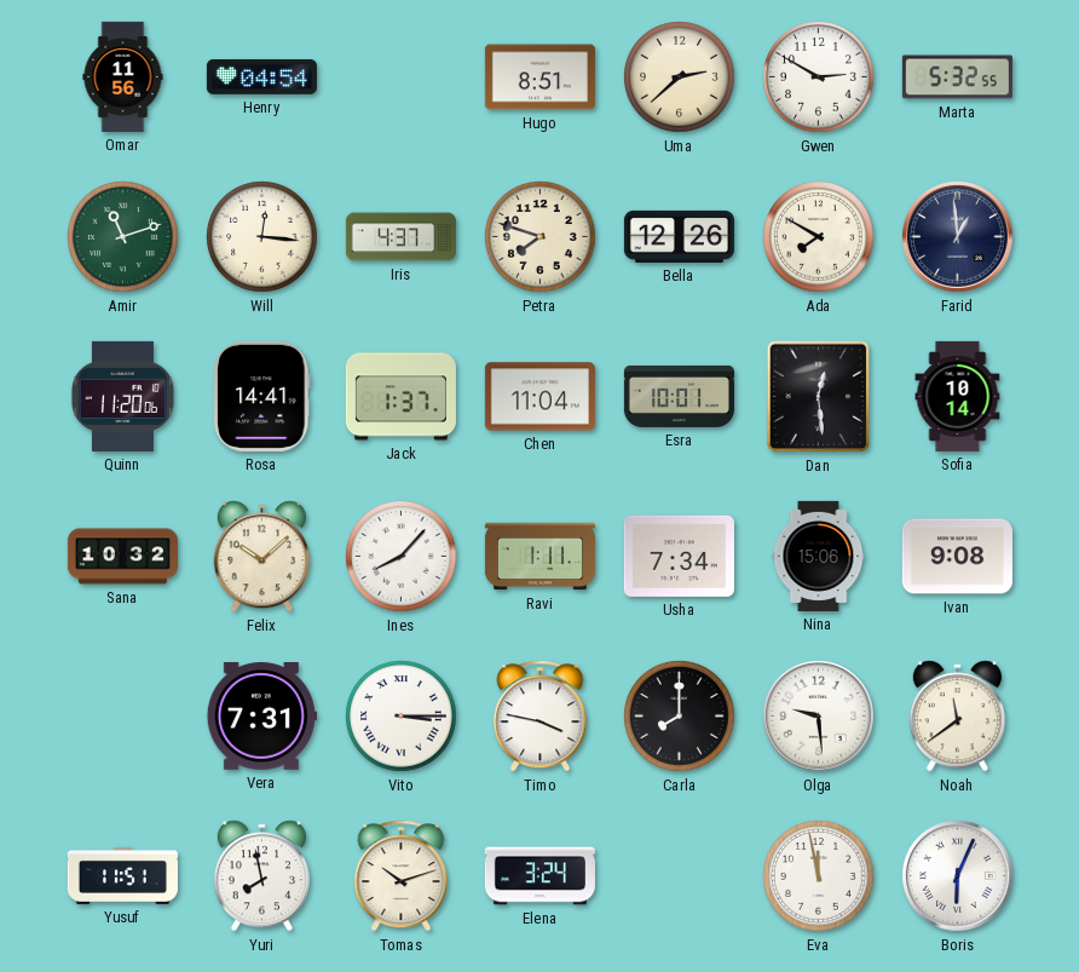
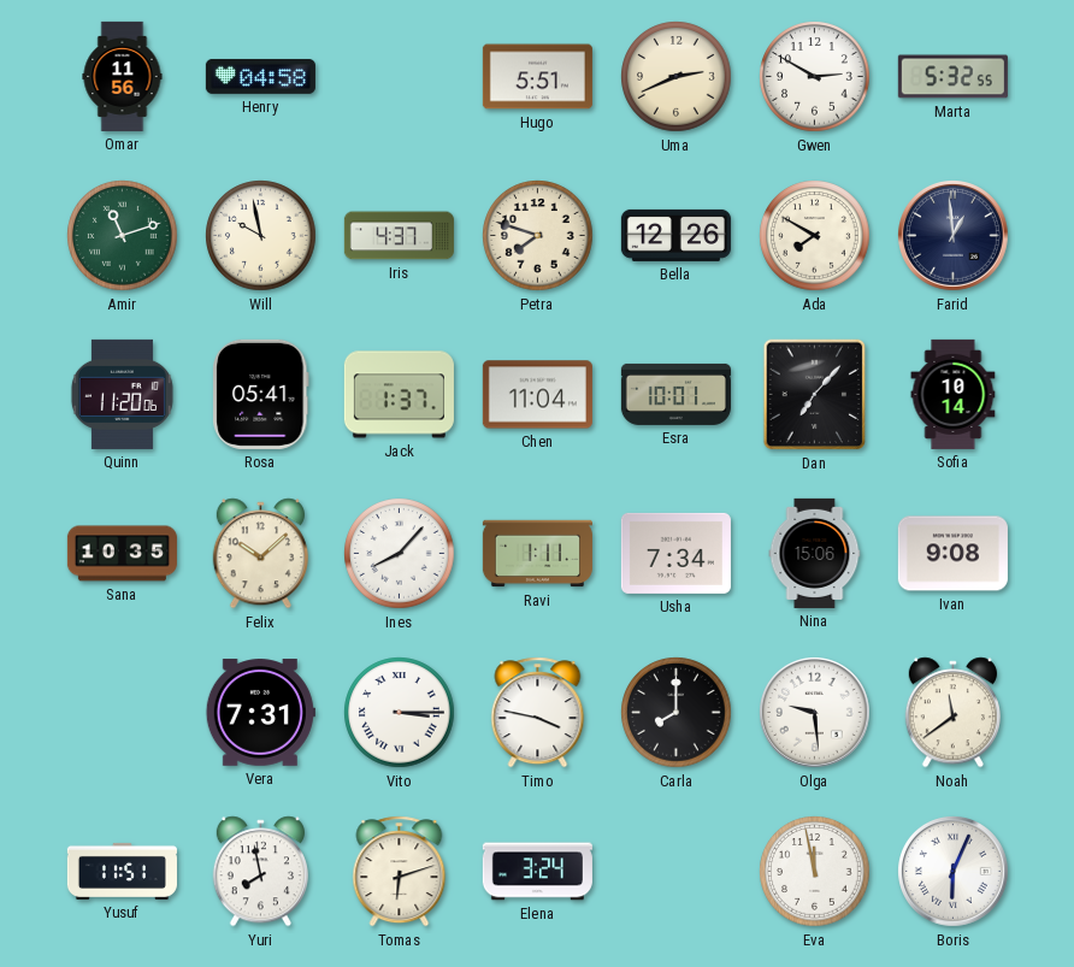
Henry: 04:54 -> 04:58
Hugo: 8:51 -> 5:51
Uma: 2:38 -> 2:41
Will: 12:16 -> 9:58
Rosa: 14:41 -> 05:41
Dan: 12:29 -> 7:07
Sana: 10:32 -> 10:35
Tomas: 10:12 -> 6:12
